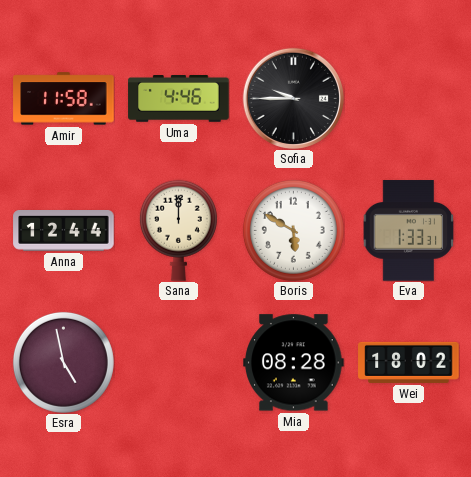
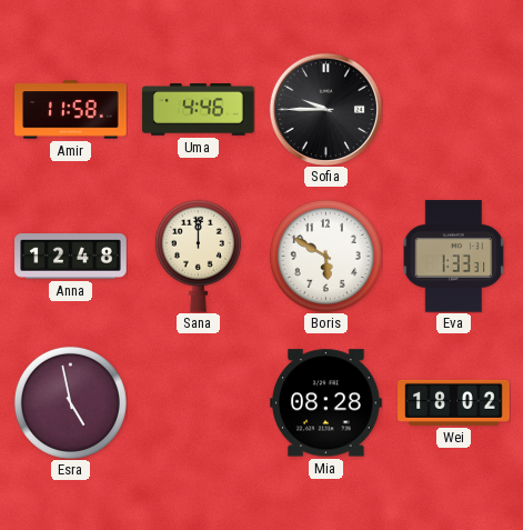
Anna: 12:44 -> 12:48
